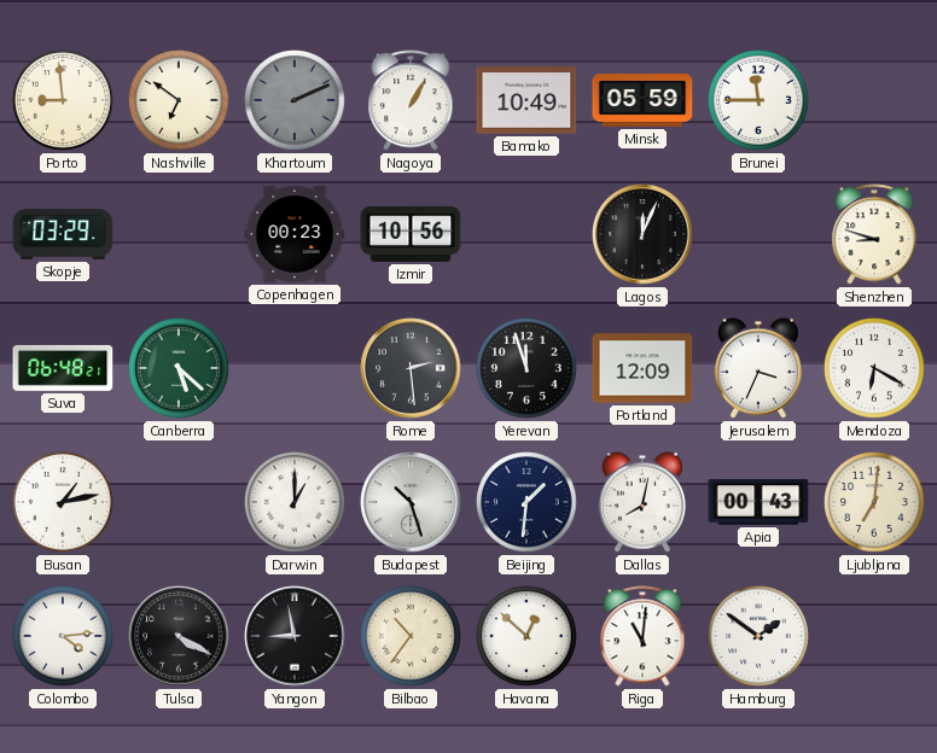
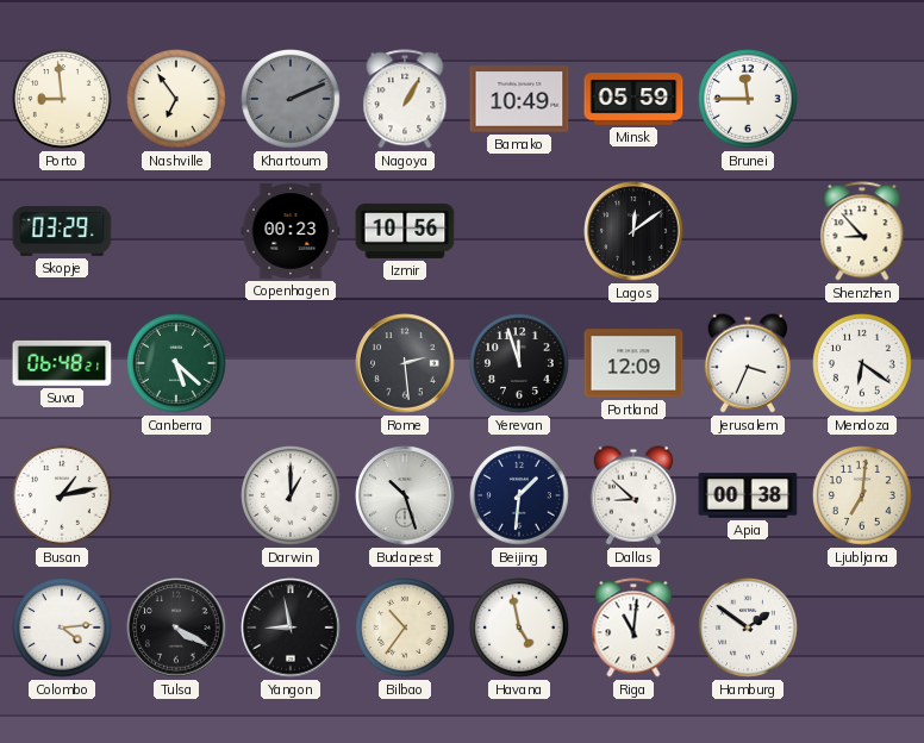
Nashville: 6:51 -> 6:54
Lagos: 12:04 -> 12:09
Shenzhen: 8:48 -> 8:53
Mendoza: 6:20 -> 6:21
Dallas: 8:02 -> 8:52
Apia: 00:43 -> 00:38
Havana: 12:52 -> 4:58
